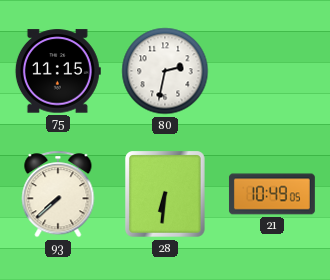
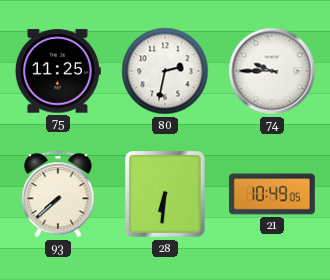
75: 11:15 -> 11:25
74: none -> 9:45
